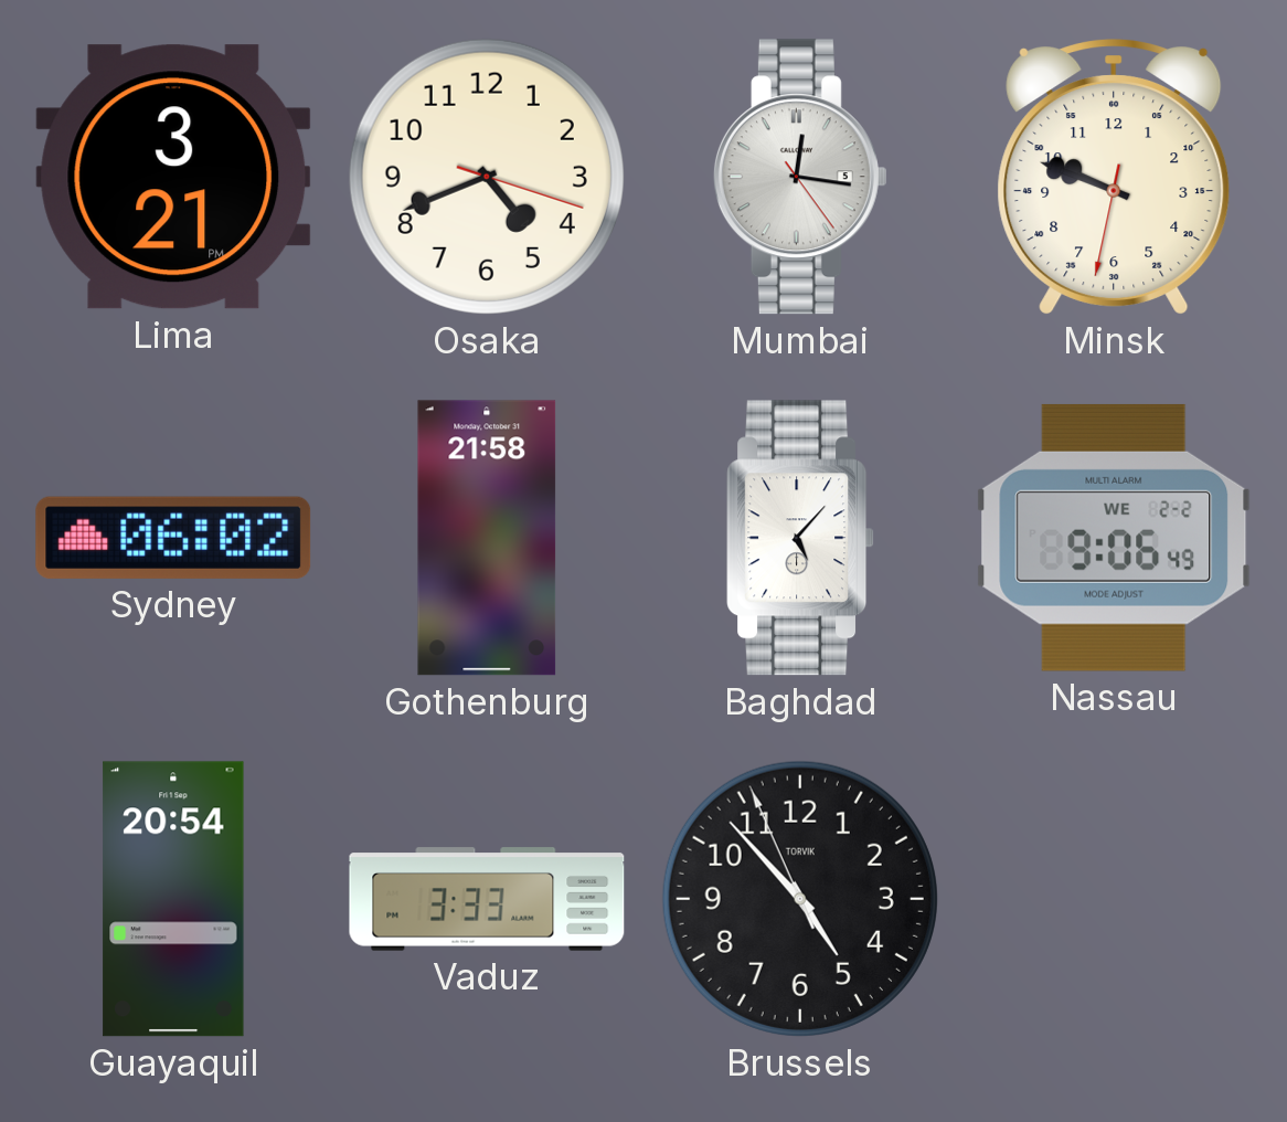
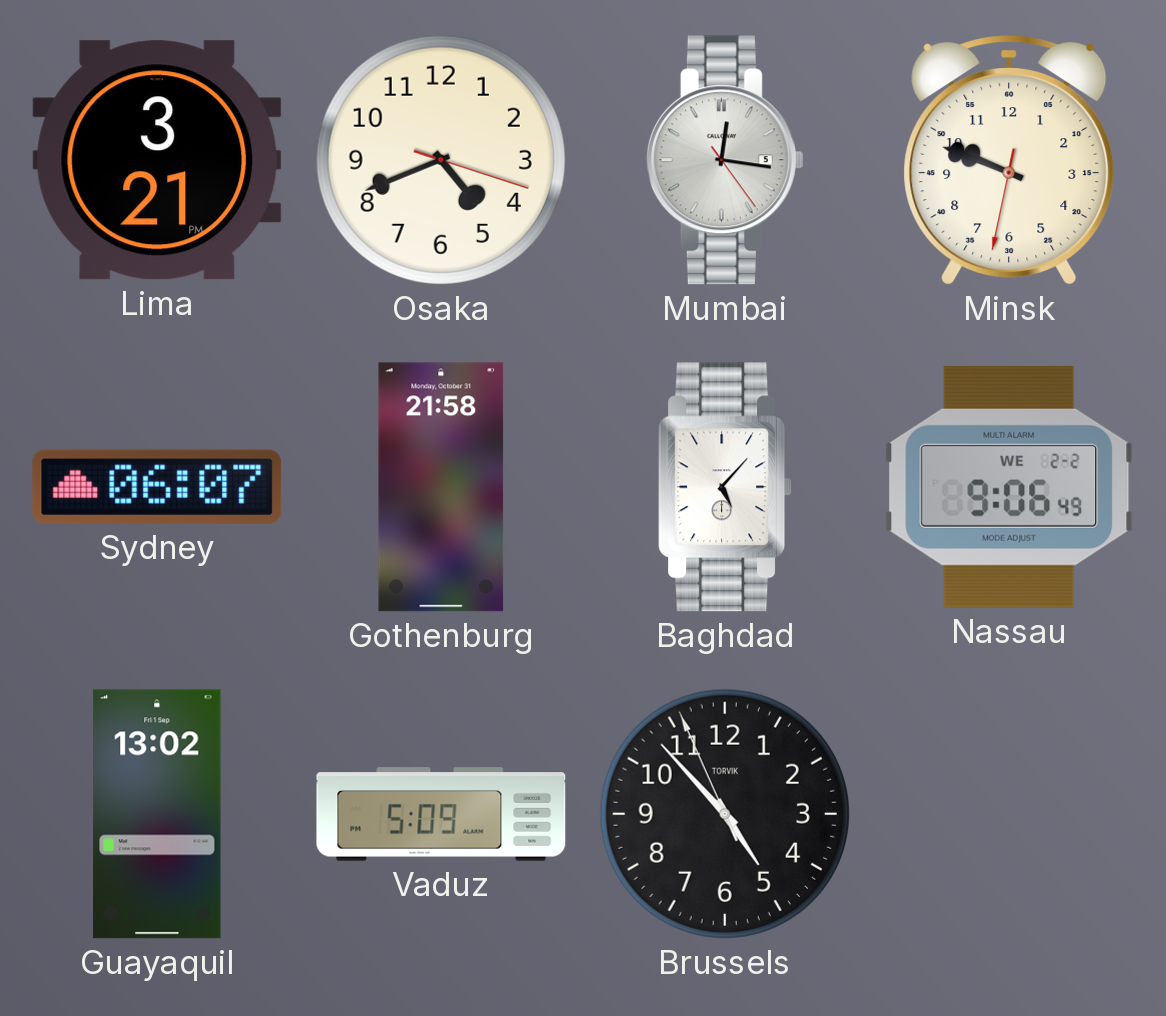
Sydney: 06:02 -> 06:07
Guayaquil: 20:54 -> 13:02
Vaduz: 3:33 -> 5:09
